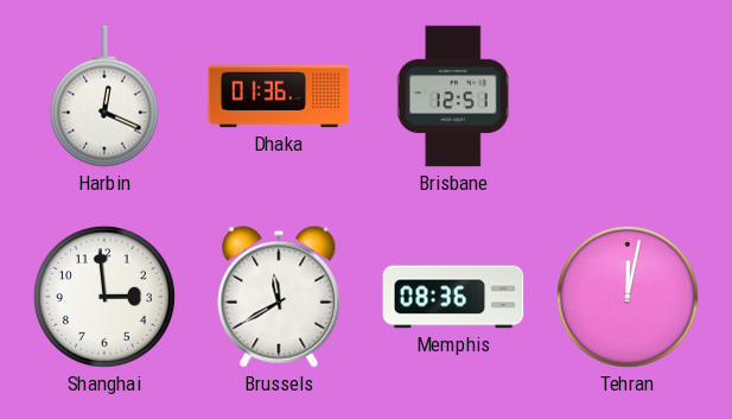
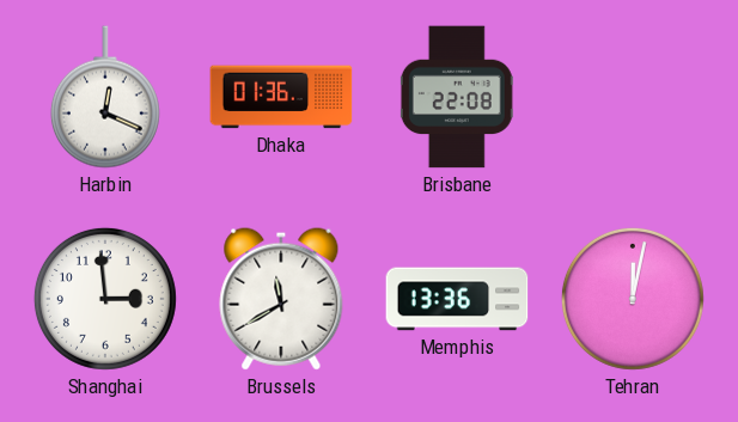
Brisbane: 12:51 -> 22:08
Memphis: 08:36 -> 13:36
